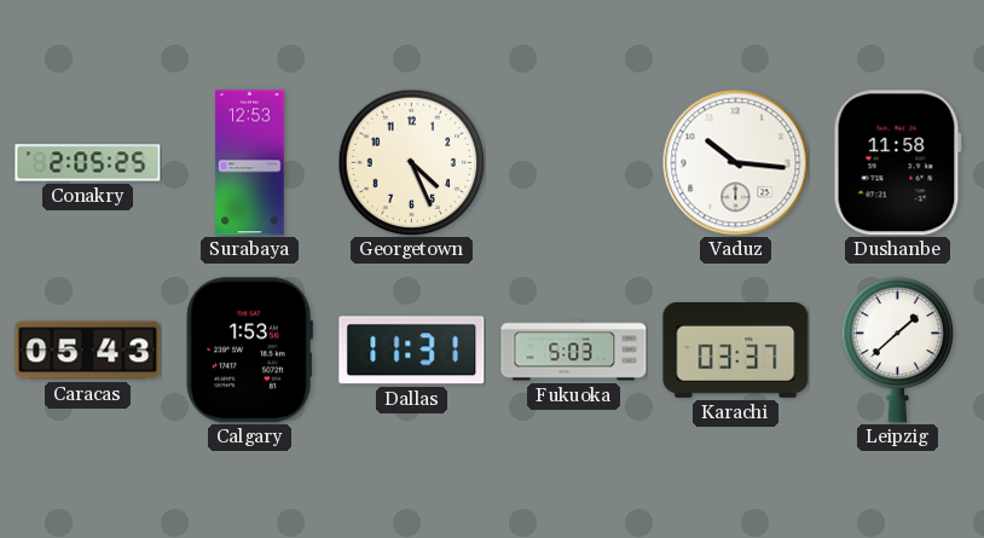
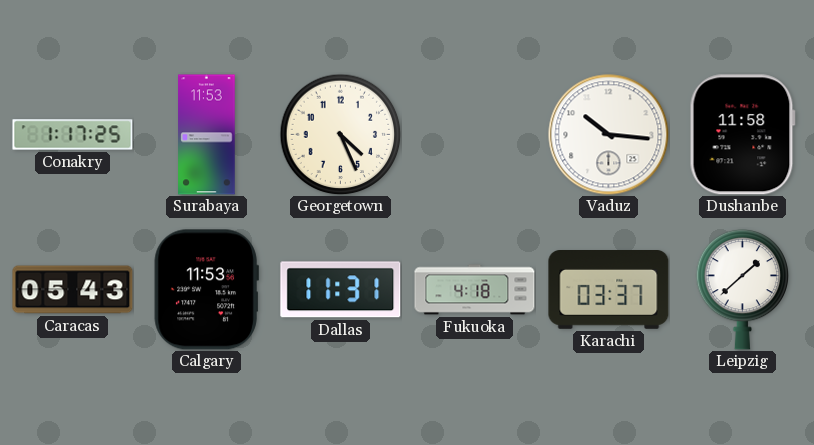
Conakry: 2:05 -> 1:17
Surabaya: 12:53 -> 11:53
Calgary: 1:53 -> 11:53
Fukuoka: 5:03 -> 4:18
